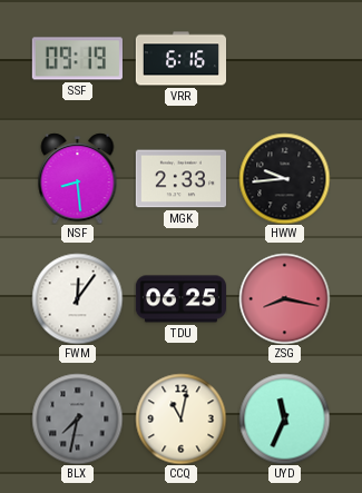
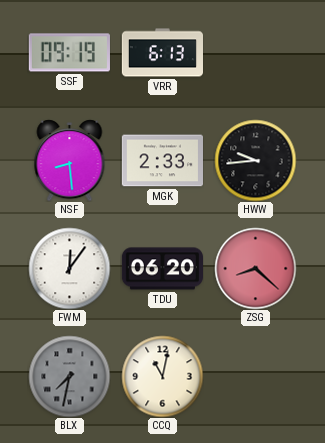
VRR: 6:16 -> 6:13
TDU: 06:25 -> 06:20
ZSG: 8:17 -> 8:22
UYD: 11:34 -> none
